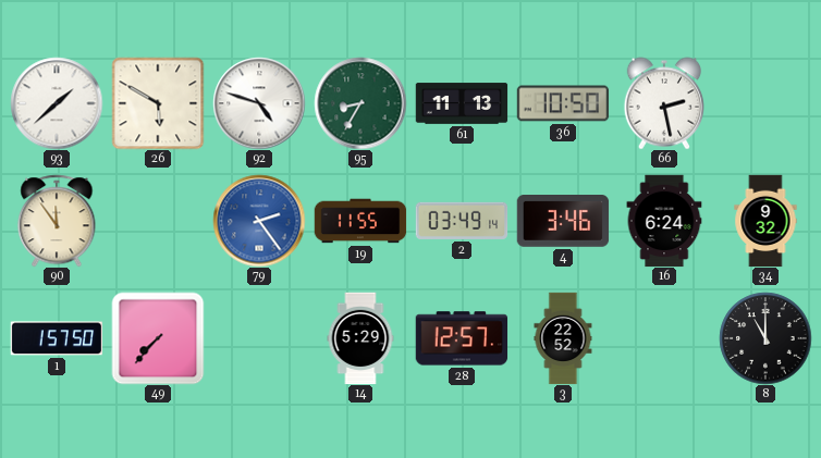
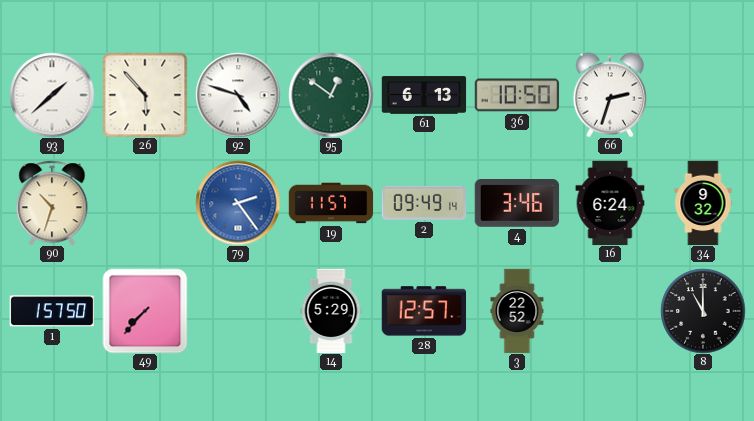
26: 5:50 -> 5:53
95: 8:35 -> 12:51
61: 11:13 -> 6:13
66: 2:28 -> 2:33
90: 11:54 -> 10:33
19: 11:55 -> 11:57
2: 03:49 -> 09:49
